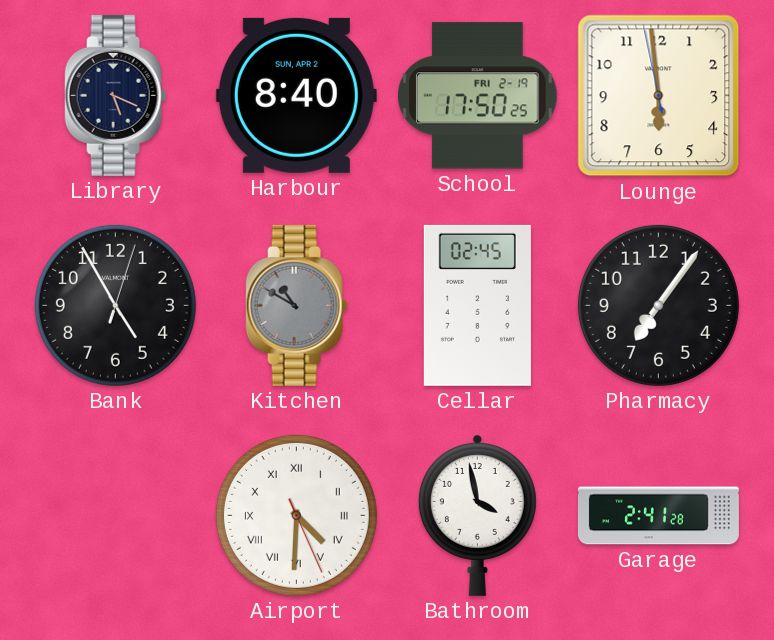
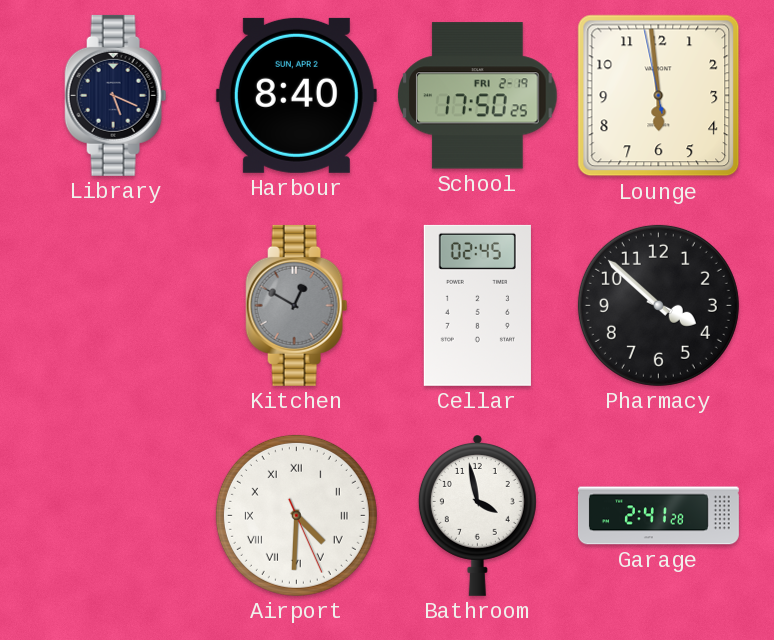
Bank: 4:55 -> none
Kitchen: 10:50 -> 12:50
Pharmacy: 7:06 -> 3:52
